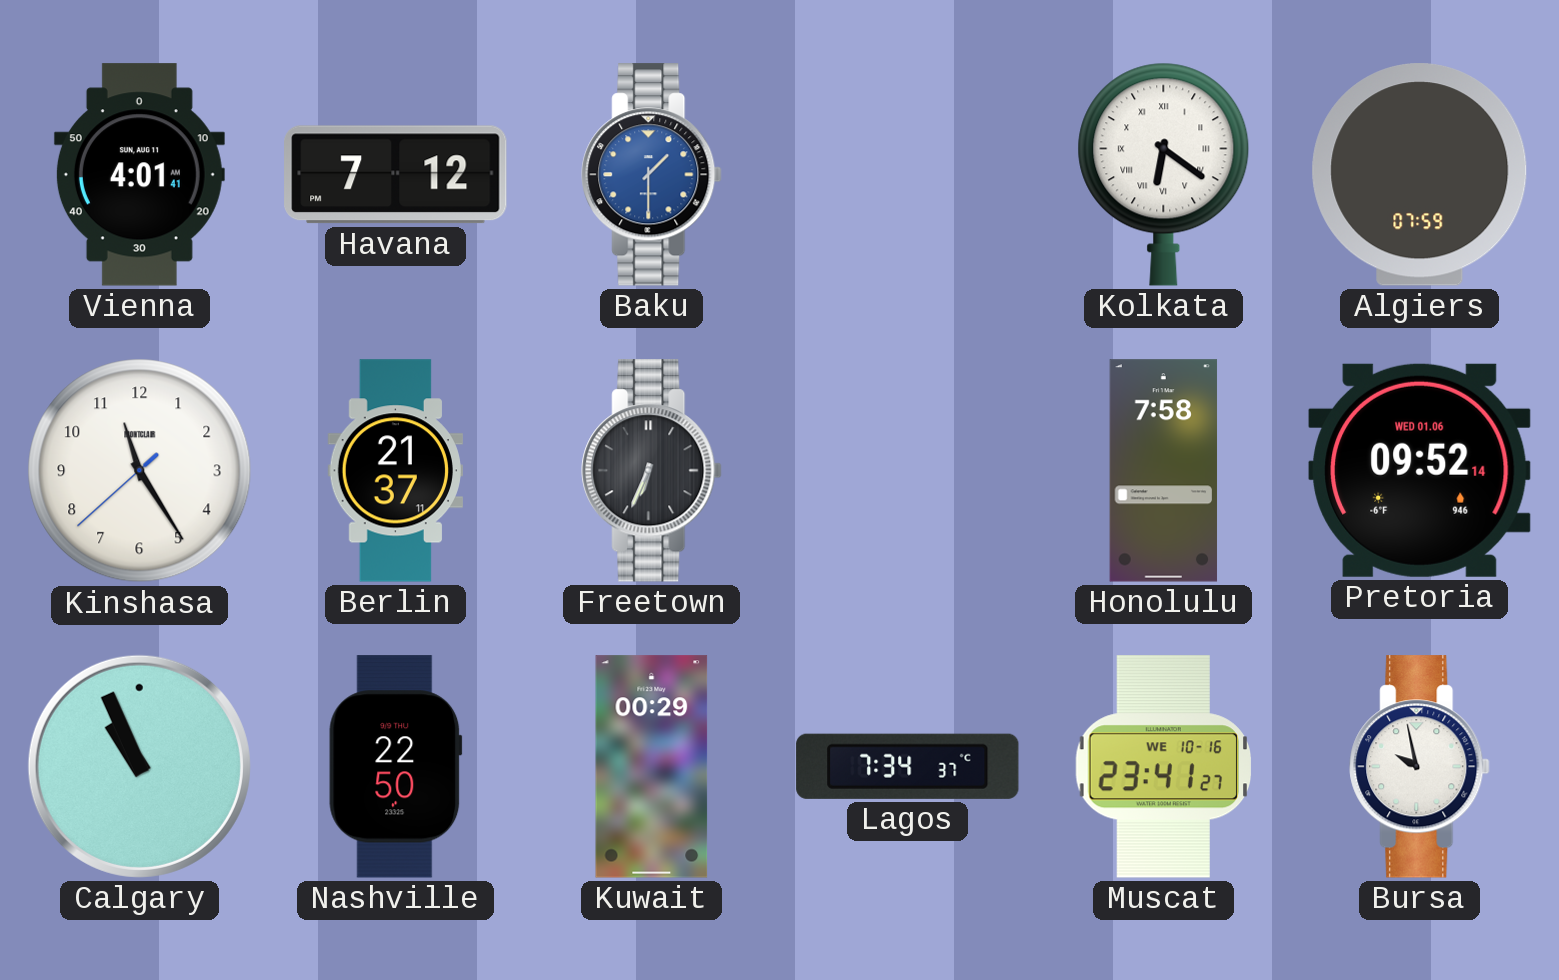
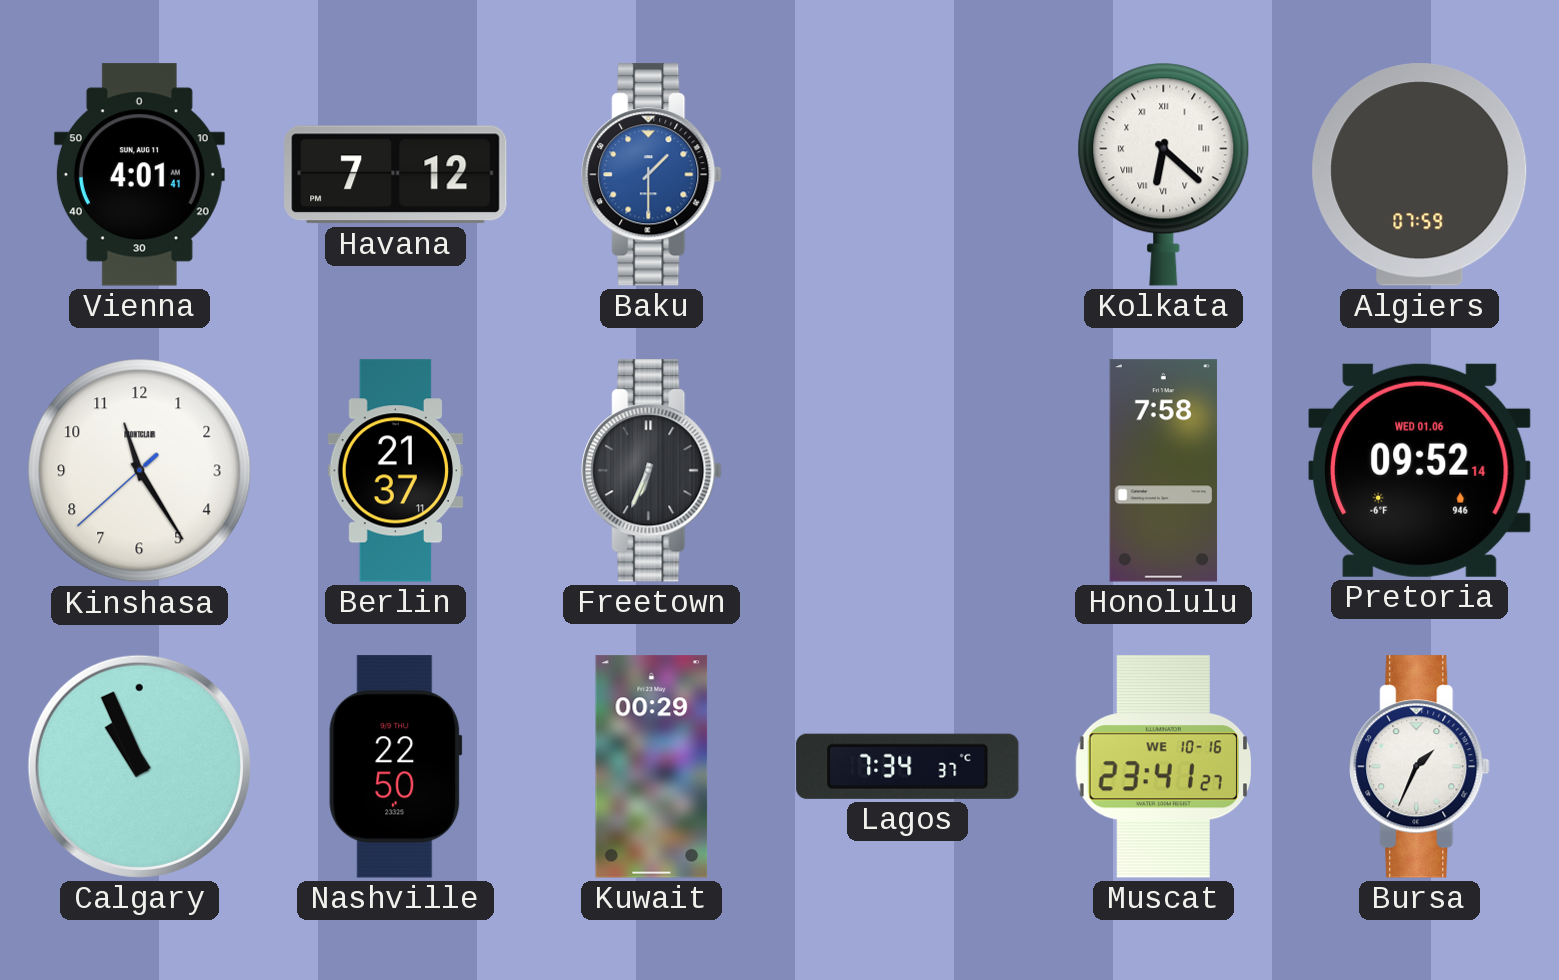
Kolkata: 6:21 -> 6:22
Bursa: 9:58 -> 1:34
